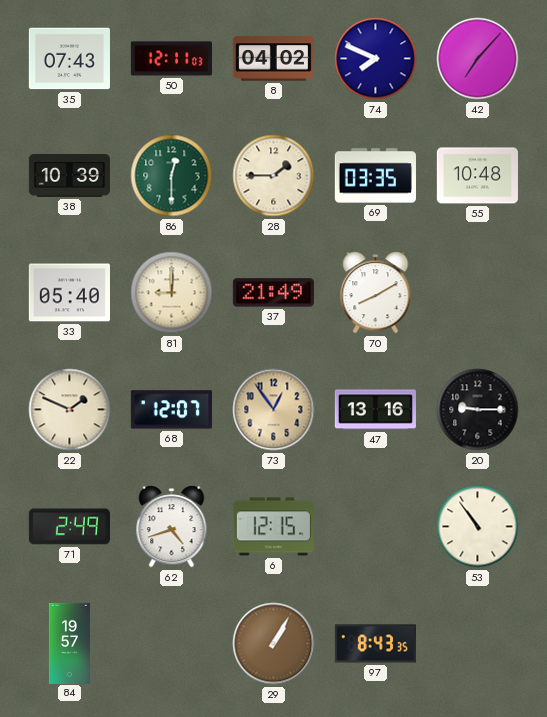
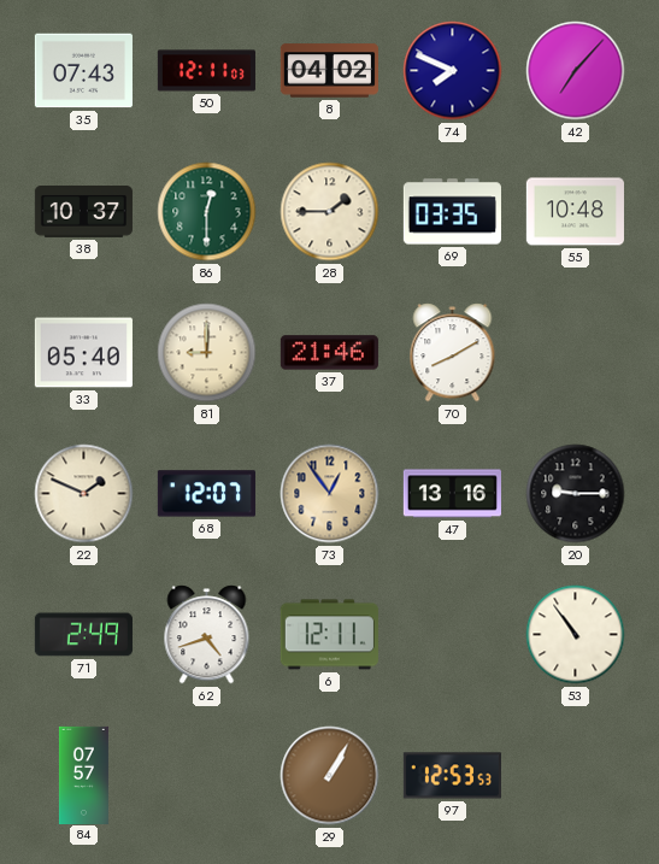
38: 10:39 -> 10:37
37: 21:49 -> 21:46
6: 12:15 -> 12:11
84: 19:57 -> 07:57
97: 8:43 -> 12:53
